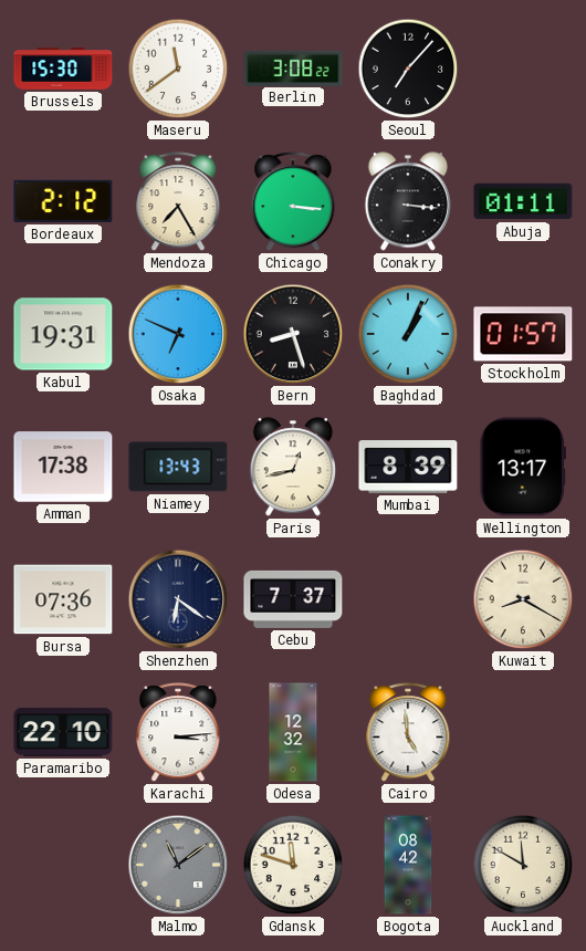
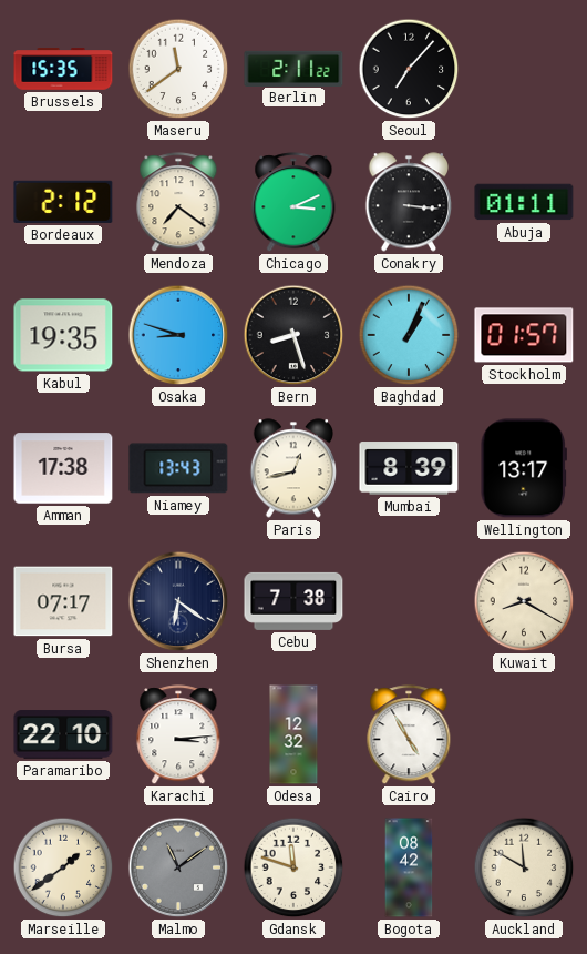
Brussels: 15:30 -> 15:35
Berlin: 3:08 -> 2:11
Mendoza: 7:25 -> 7:21
Chicago: 3:16 -> 3:11
Kabul: 19:31 -> 19:35
Osaka: 6:49 -> 8:48
Bursa: 07:36 -> 07:17
Cebu: 7:37 -> 7:38
Cairo: 4:59 -> 4:55
Marseille: none -> 1:39
